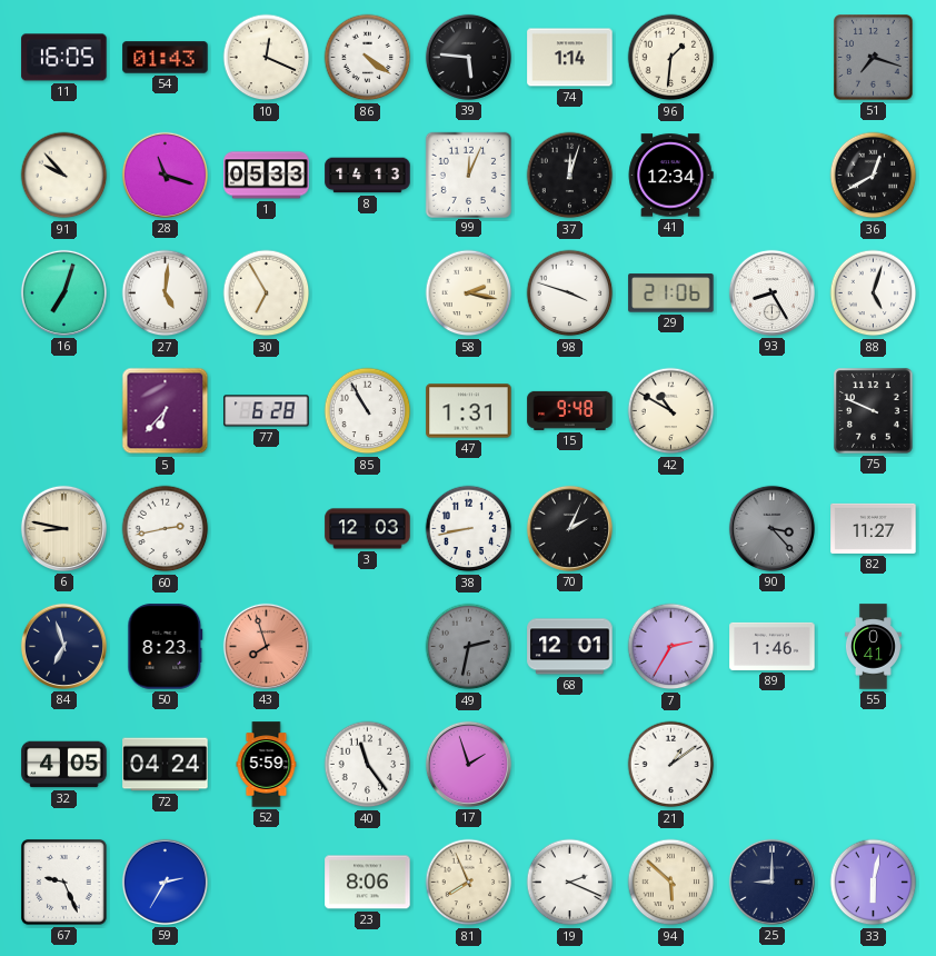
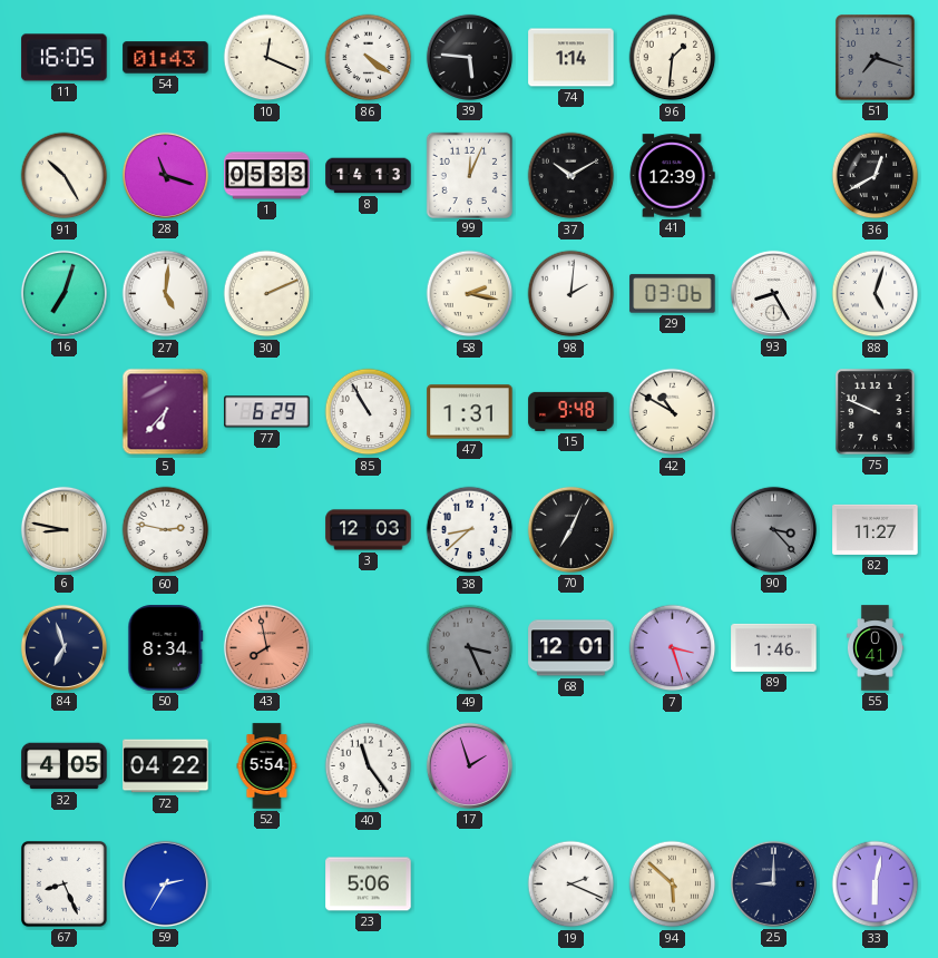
91: 9:53 -> 10:25
37: 12:03 -> 10:10
41: 12:34 -> 12:39
30: 6:55 -> 2:11
98: 3:48 -> 2:01
29: 21:06 -> 03:06
77: 6:28 -> 6:29
60: 2:43 -> 2:47
38: 8:43 -> 8:38
70: 2:04 -> 7:04
50: 8:23 -> 8:34
43: 7:57 -> 7:58
49: 2:32 -> 3:26
7: 2:35 -> 3:27
72: 04:24 -> 04:22
52: 5:59 -> 5:54
21: 1:09 -> none
67: 9:26 -> 8:26
23: 8:06 -> 5:06
81: 7:56 -> none
